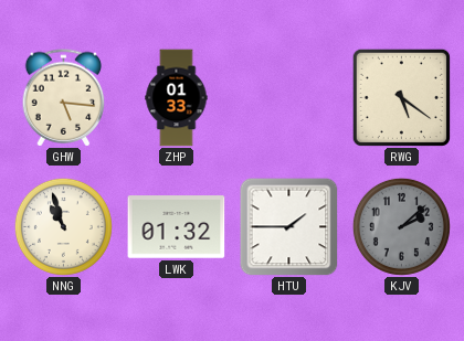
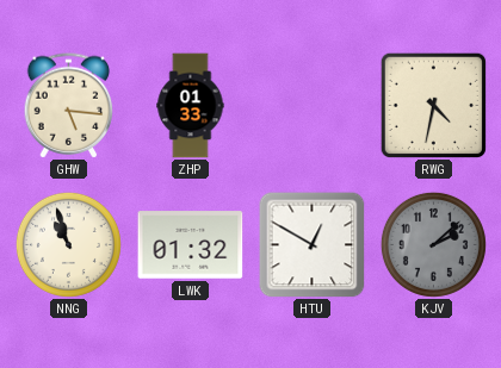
RWG: 5:21 -> 4:32
HTU: 1:45 -> 12:50
